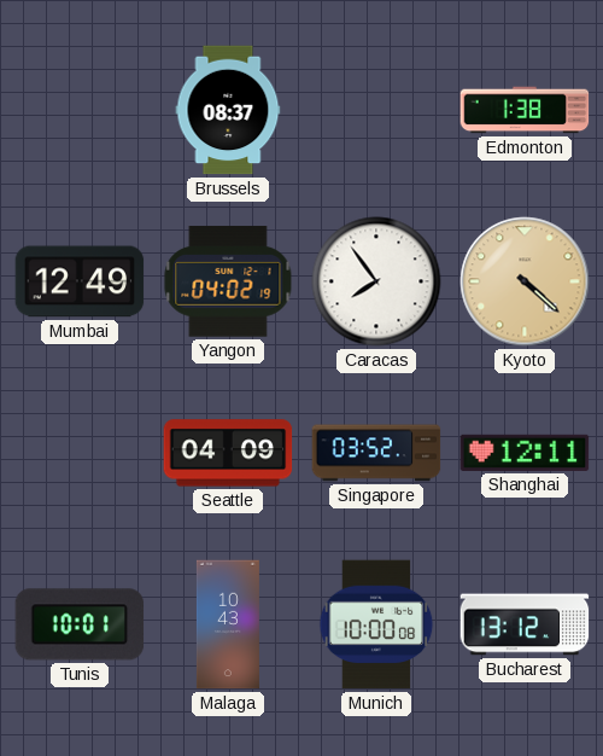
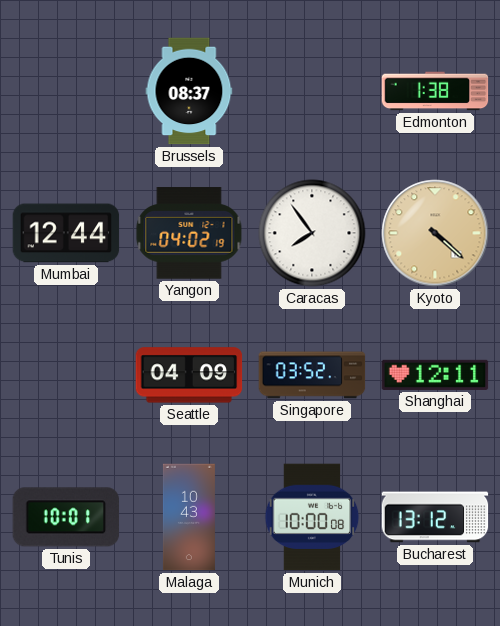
Mumbai: 12:49 -> 12:44
